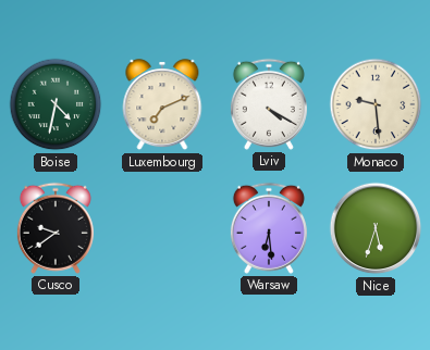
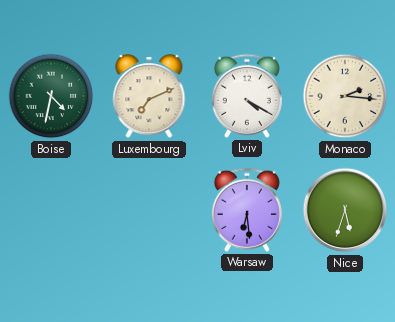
Monaco: 9:29 -> 2:16
Cusco: 9:39 -> none
